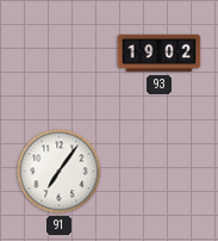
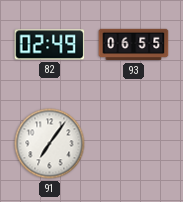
82: none -> 02:49
93: 19:02 -> 06:55
